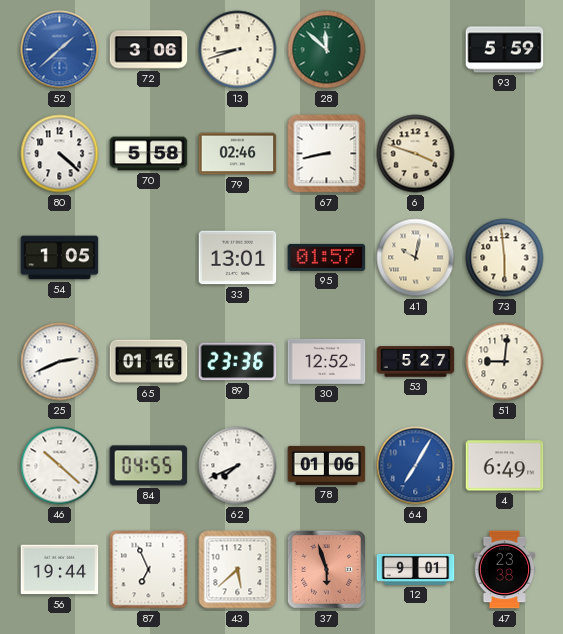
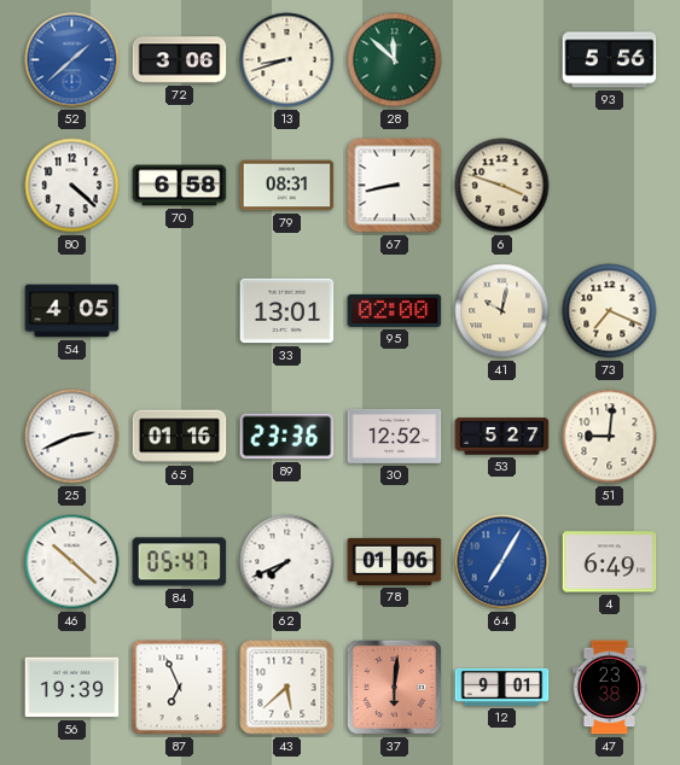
93: 5:59 -> 5:56
70: 5:58 -> 6:58
79: 02:46 -> 08:31
54: 1:05 -> 4:05
95: 01:57 -> 02:00
73: 5:59 -> 7:19
84: 04:55 -> 05:47
56: 19:44 -> 19:39
37: 5:57 -> 6:01
